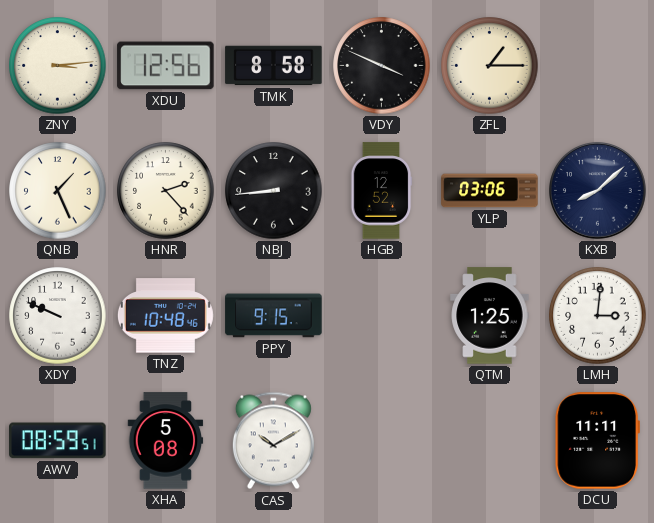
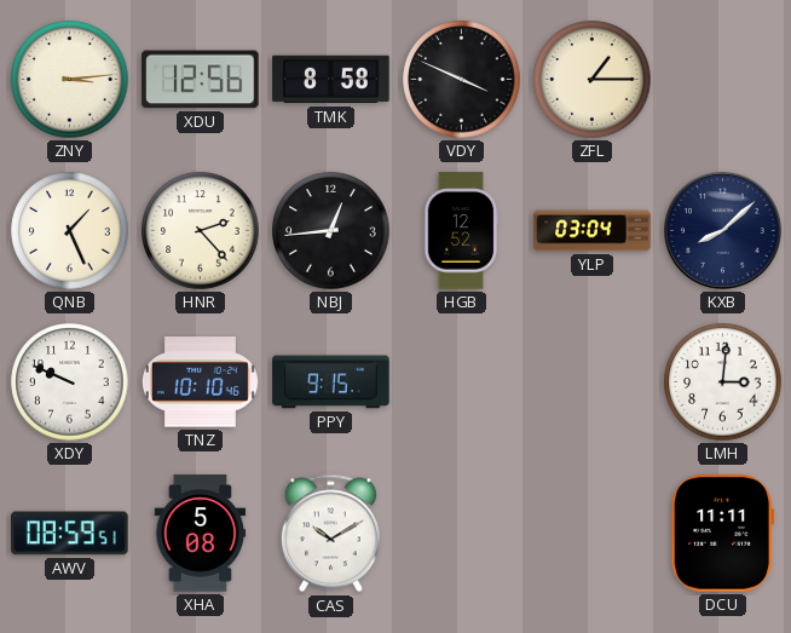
NBJ: 8:44 -> 12:44
YLP: 03:06 -> 03:04
TNZ: 10:48 -> 10:10
QTM: 1:25 -> none
